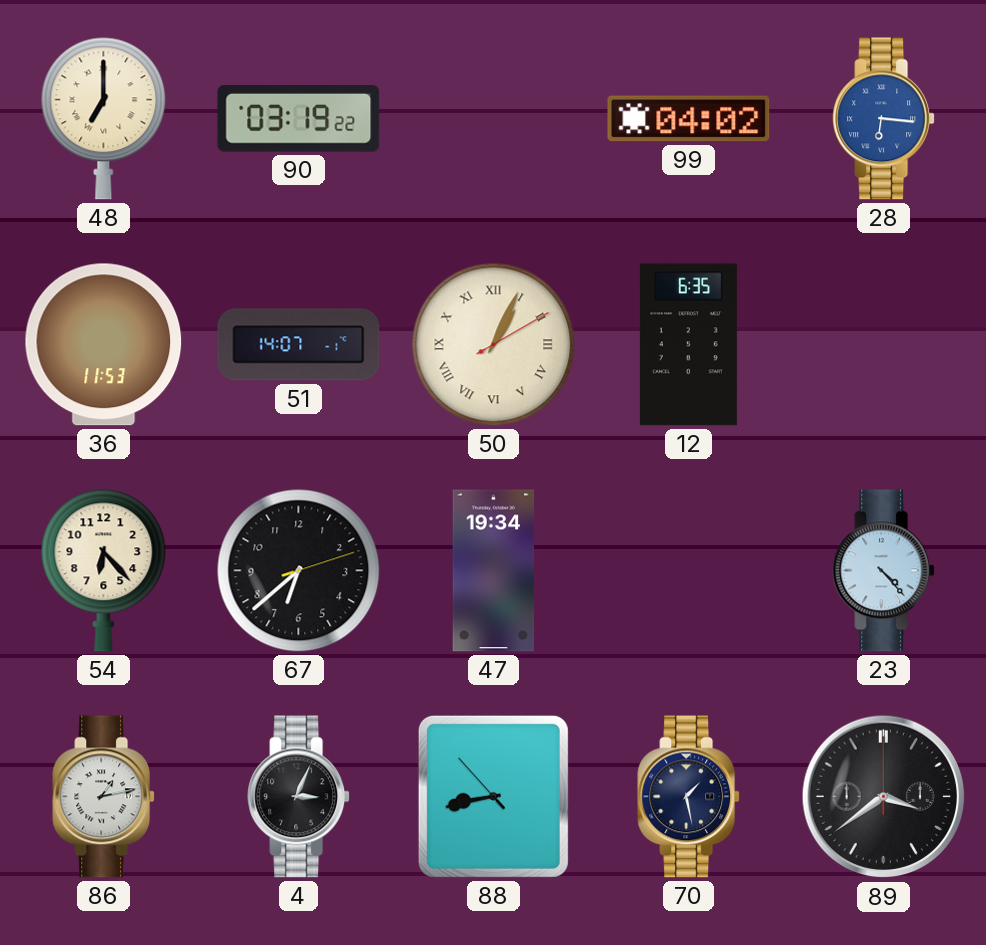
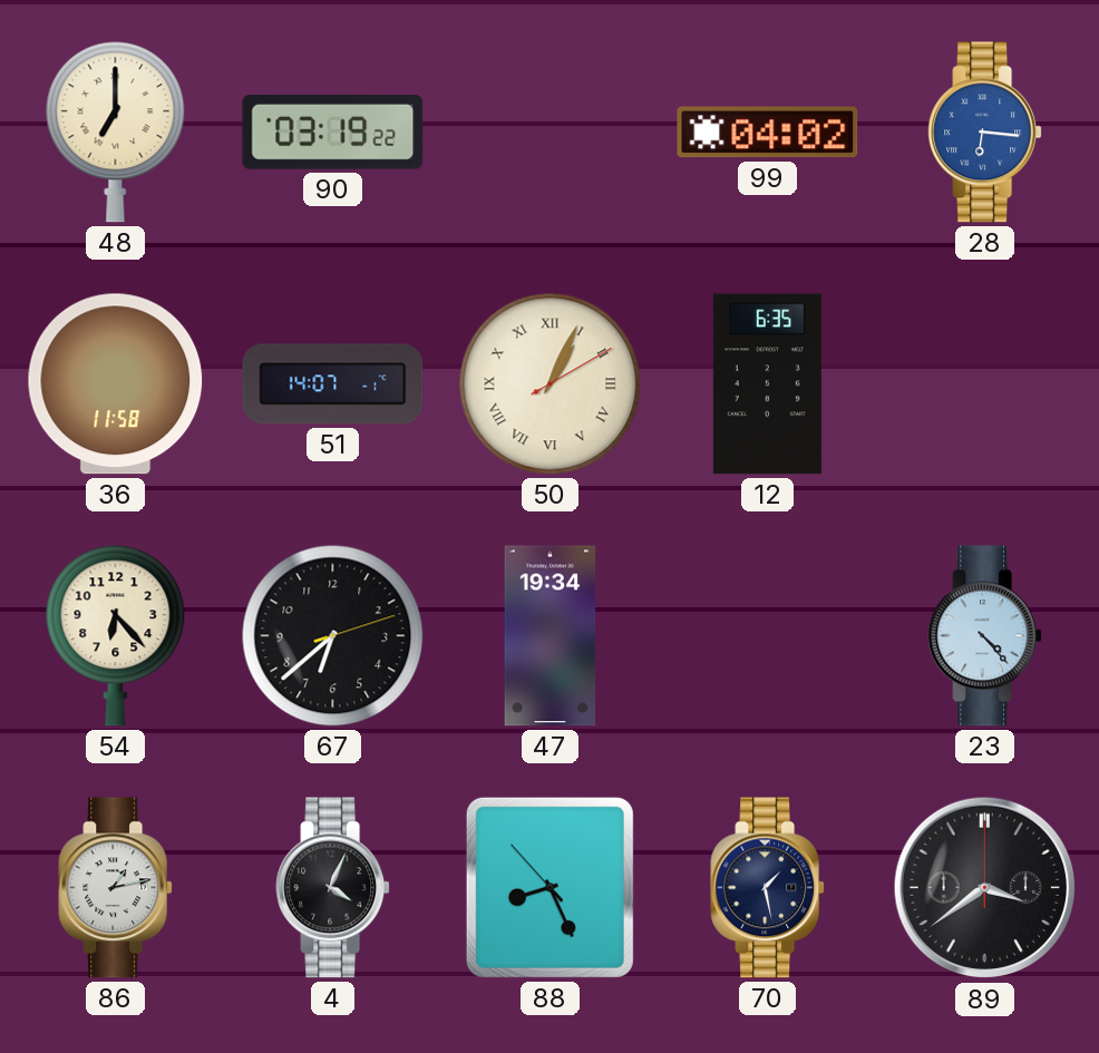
36: 11:53 -> 11:58
4: 3:04 -> 4:04
88: 8:42 -> 8:25
